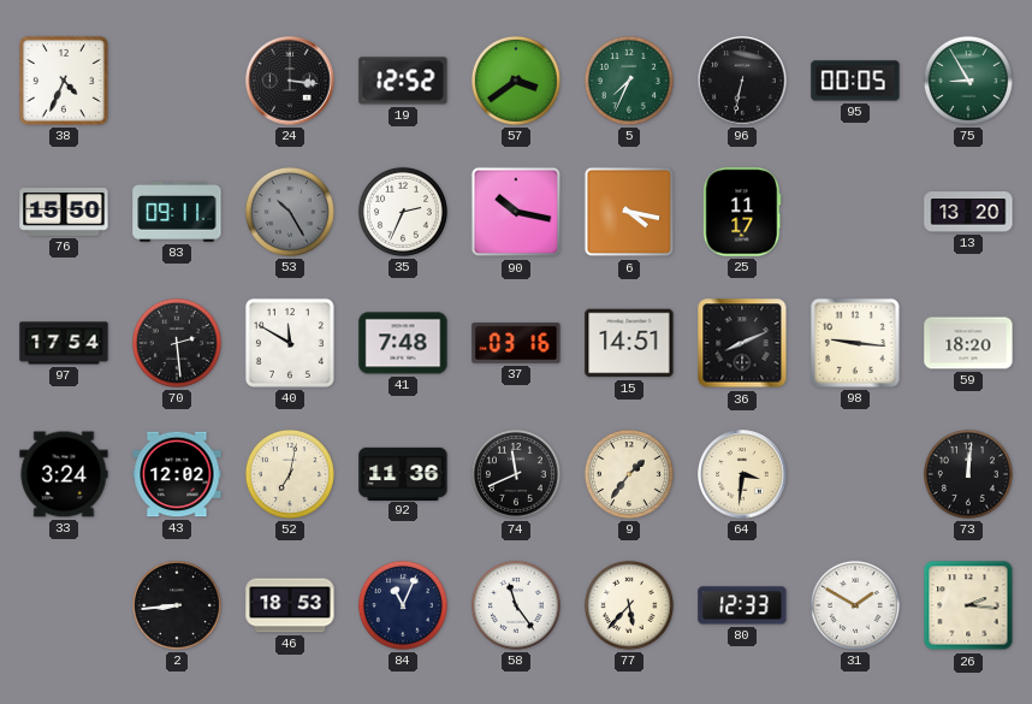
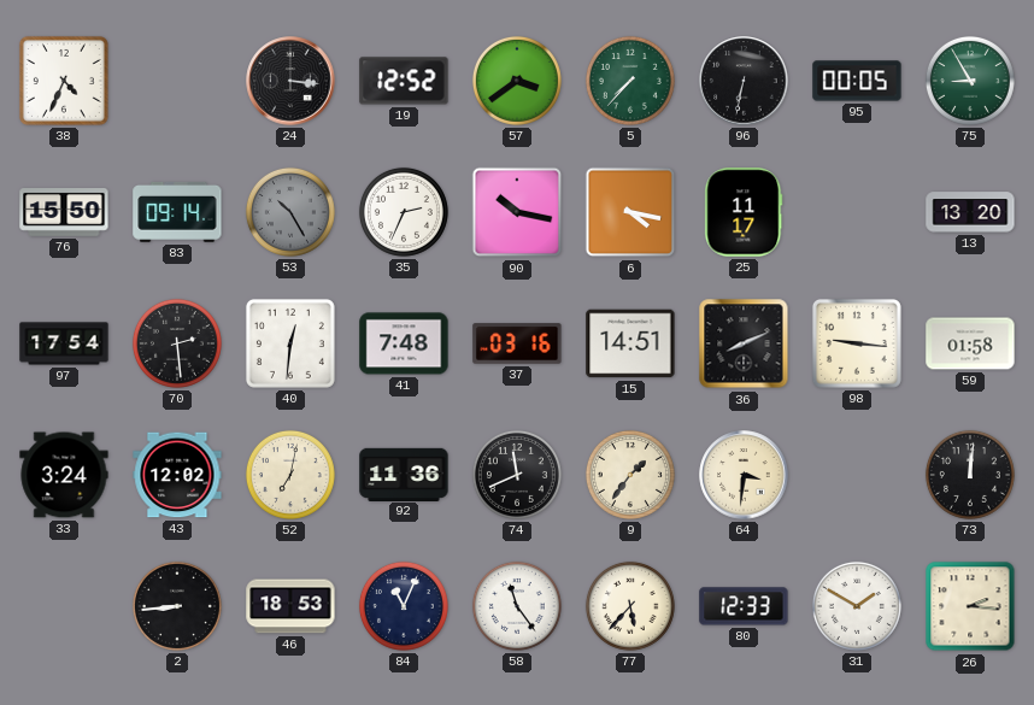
5: 7:34 -> 7:37
83: 09:11 -> 09:14
40: 11:50 -> 12:31
59: 18:20 -> 01:58
